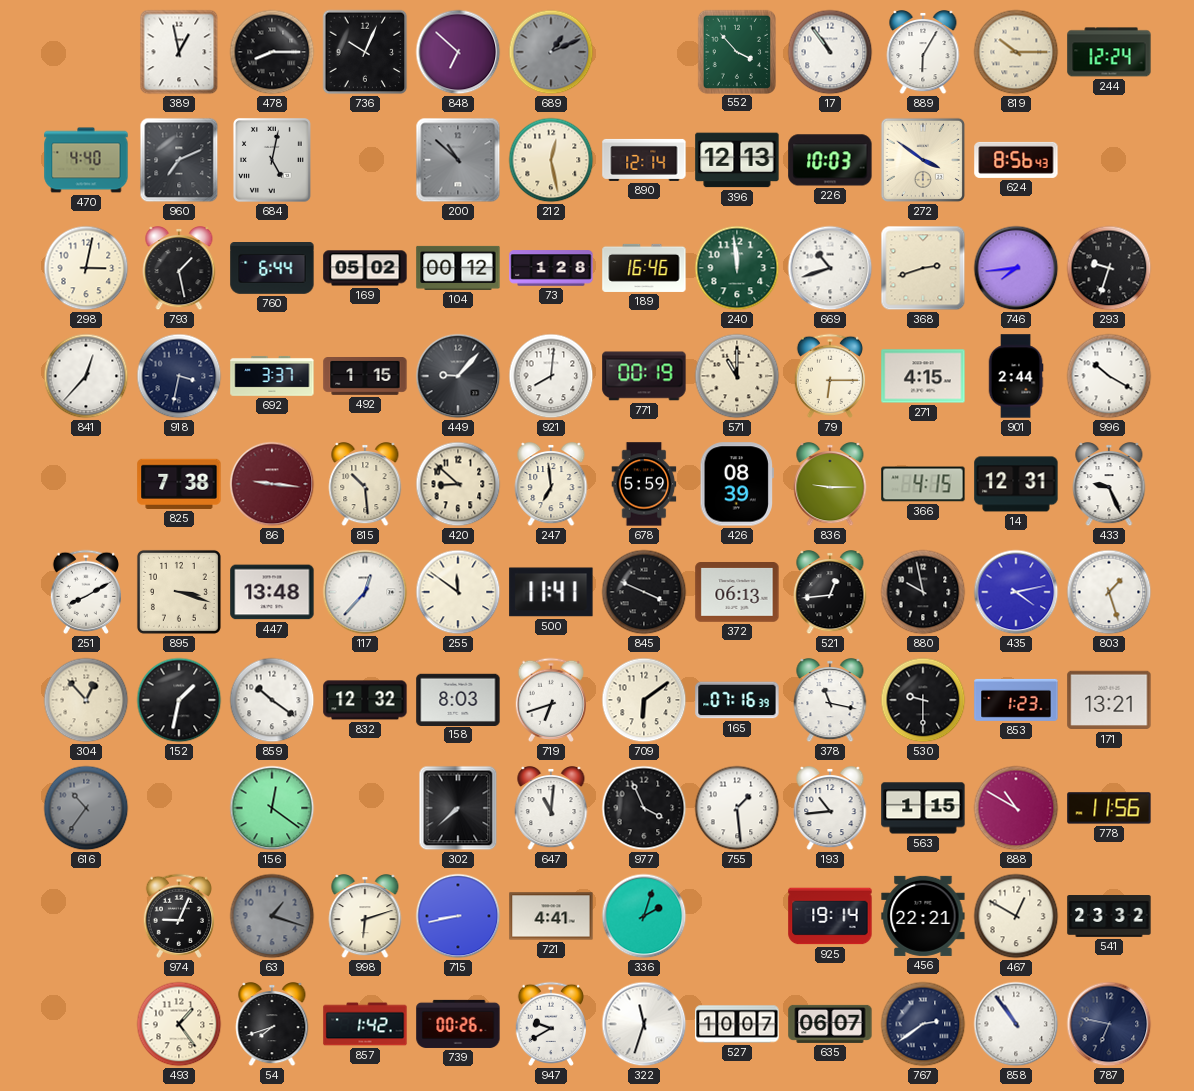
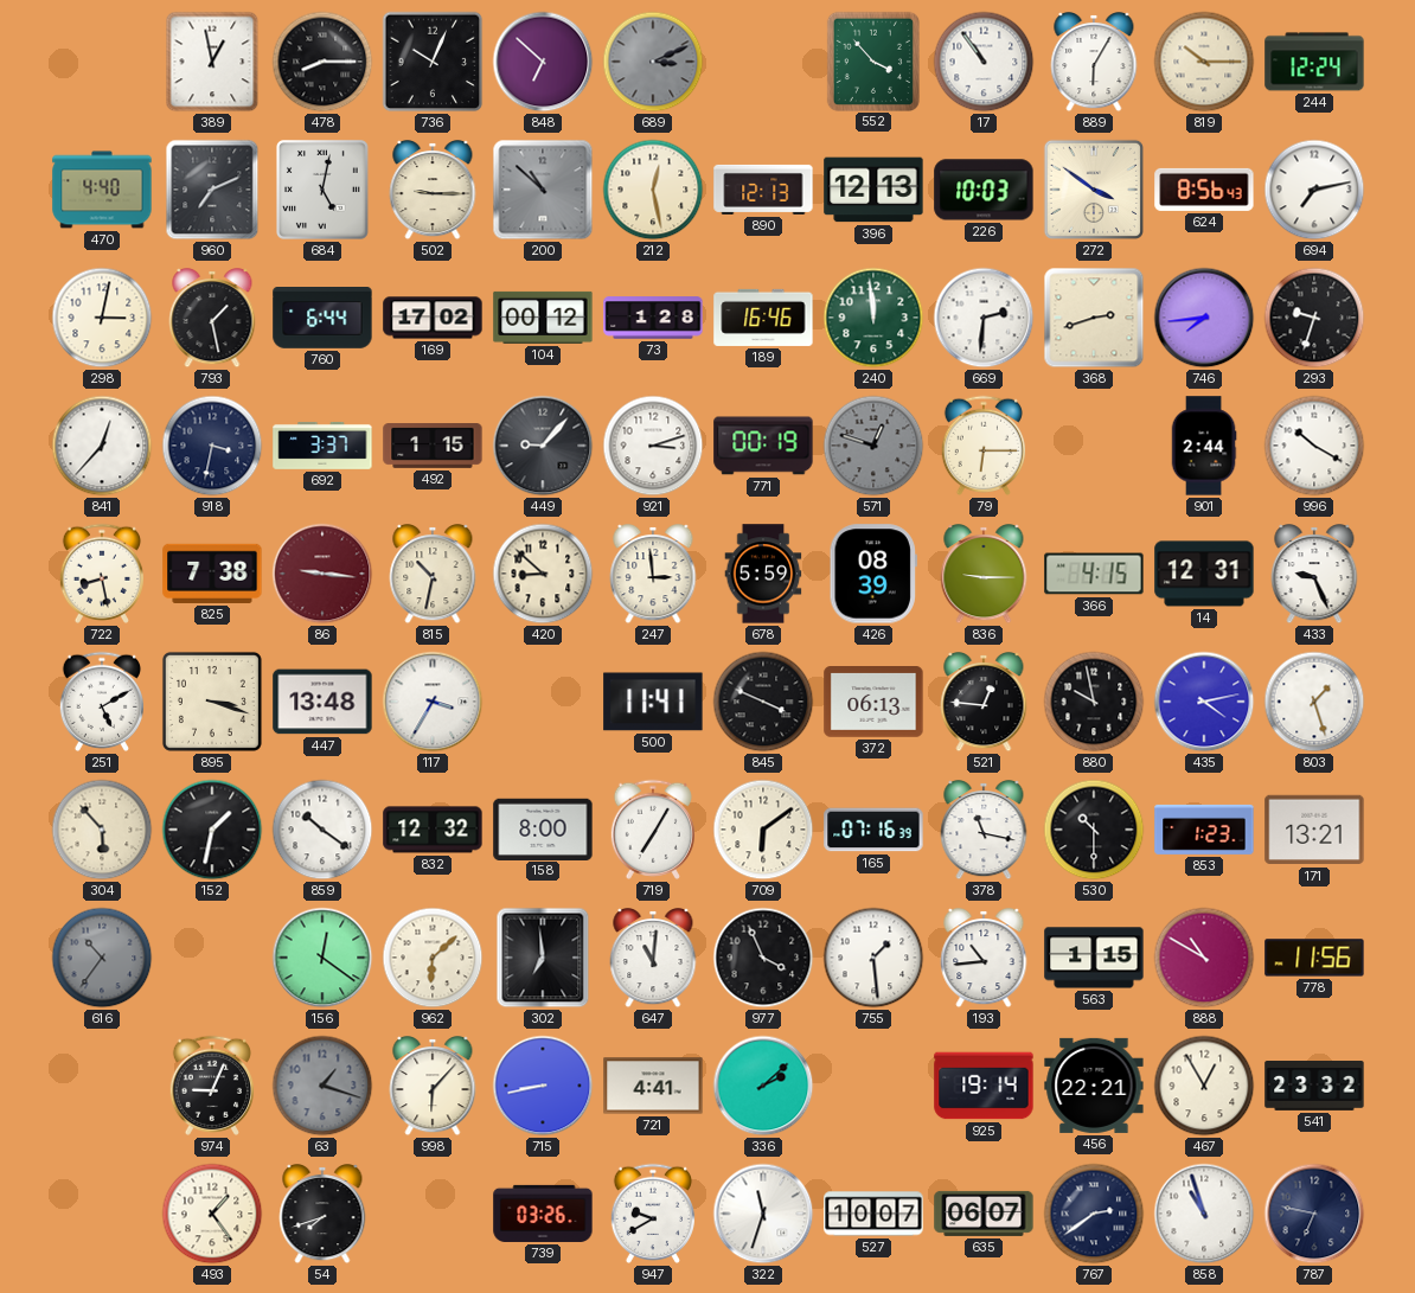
689: 1:11 -> 3:11
502: none -> 9:15
890: 12:14 -> 12:13
694: none -> 7:13
169: 05:02 -> 17:02
669: 10:42 -> 2:31
921: 8:01 -> 3:12
571: 11:00 -> 12:48
571 dial: cream -> grey
271: 4:15 -> none
722: none -> 8:28
815: 10:29 -> 10:32
247: 6:59 -> 2:59
251: 8:10 -> 5:10
117: 12:37 -> 3:35
255: 11:51 -> none
521: 12:44 -> 12:46
304: 12:53 -> 5:53
158: 8:03 -> 8:00
719: 6:42 -> 7:05
530: 9:30 -> 10:30
962: none -> 6:08
302: 7:38 -> 6:59
998: 6:12 -> 6:07
336: 2:03 -> 2:08
467: 12:50 -> 12:55
857: 1:42 -> none
739: 00:26 -> 03:26
858: 10:54 -> 10:57
